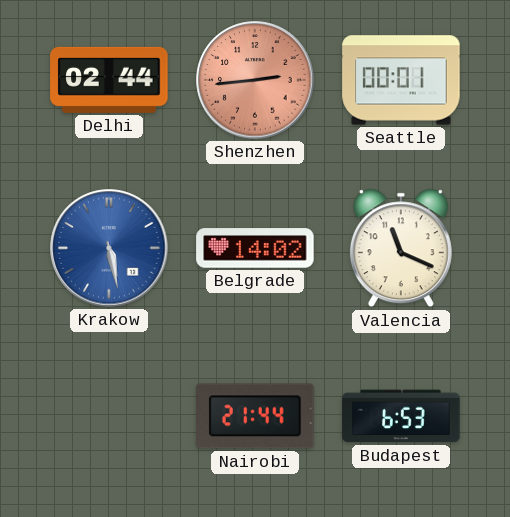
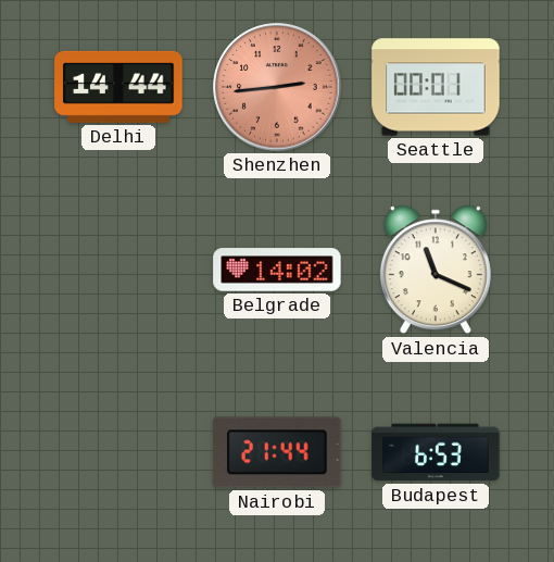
Delhi: 02:44 -> 14:44
Krakow: 5:28 -> none
